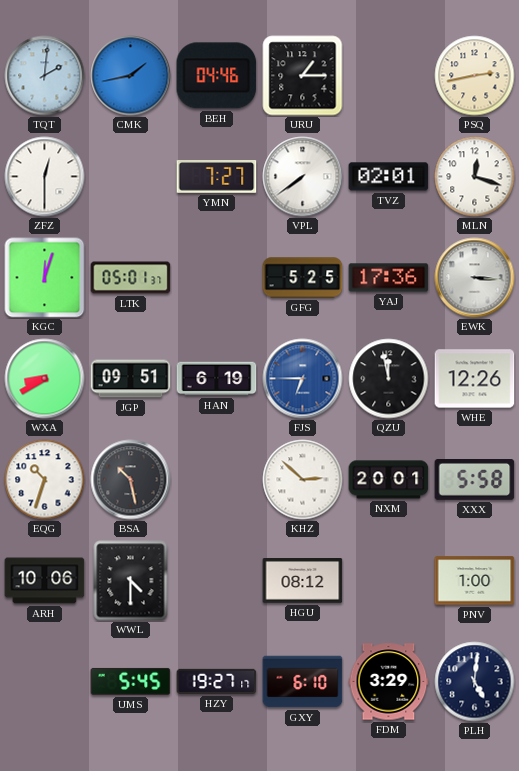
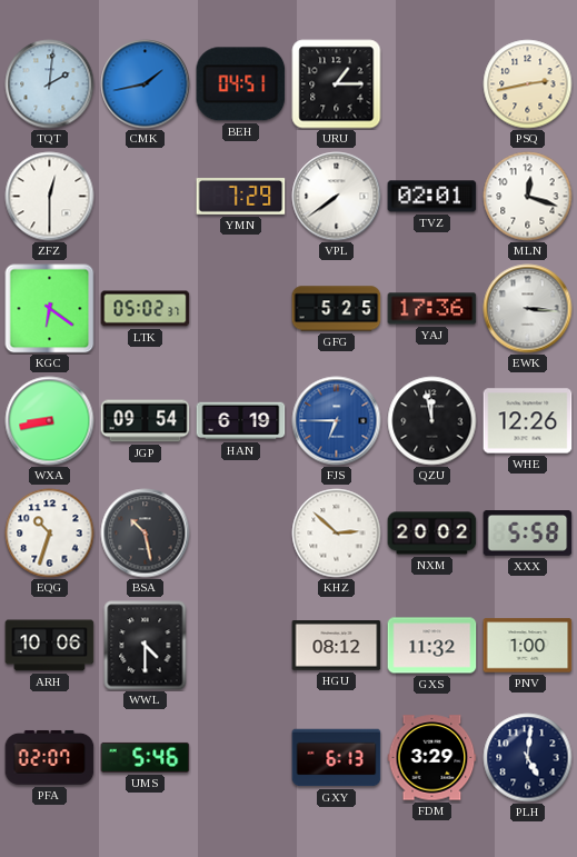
BEH: 04:46 -> 04:51
YMN: 7:27 -> 7:29
KGC: 12:03 -> 6:21
LTK: 05:01 -> 05:02
WXA: 8:40 -> 8:43
JGP: 09:51 -> 09:54
NXM: 20:01 -> 20:02
GXS: none -> 11:32
PFA: none -> 02:07
UMS: 5:45 -> 5:46
HZY: 19:27 -> none
GXY: 6:10 -> 6:13
